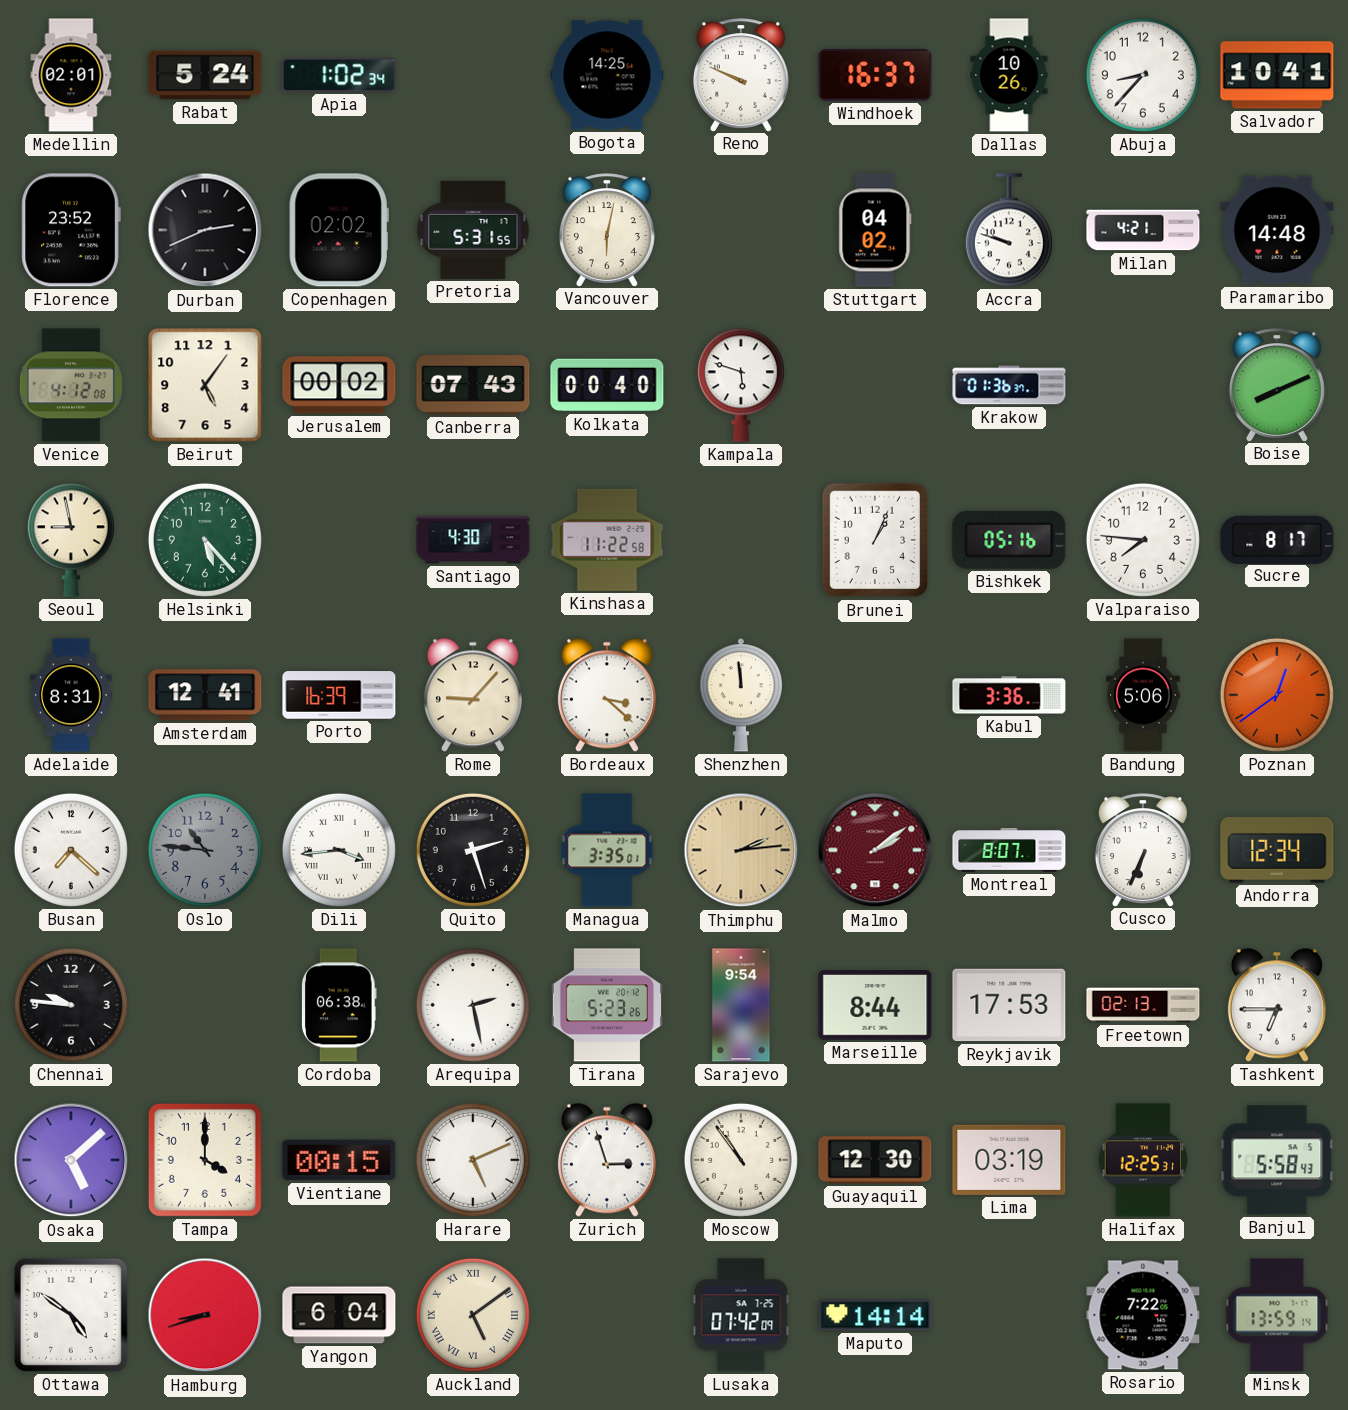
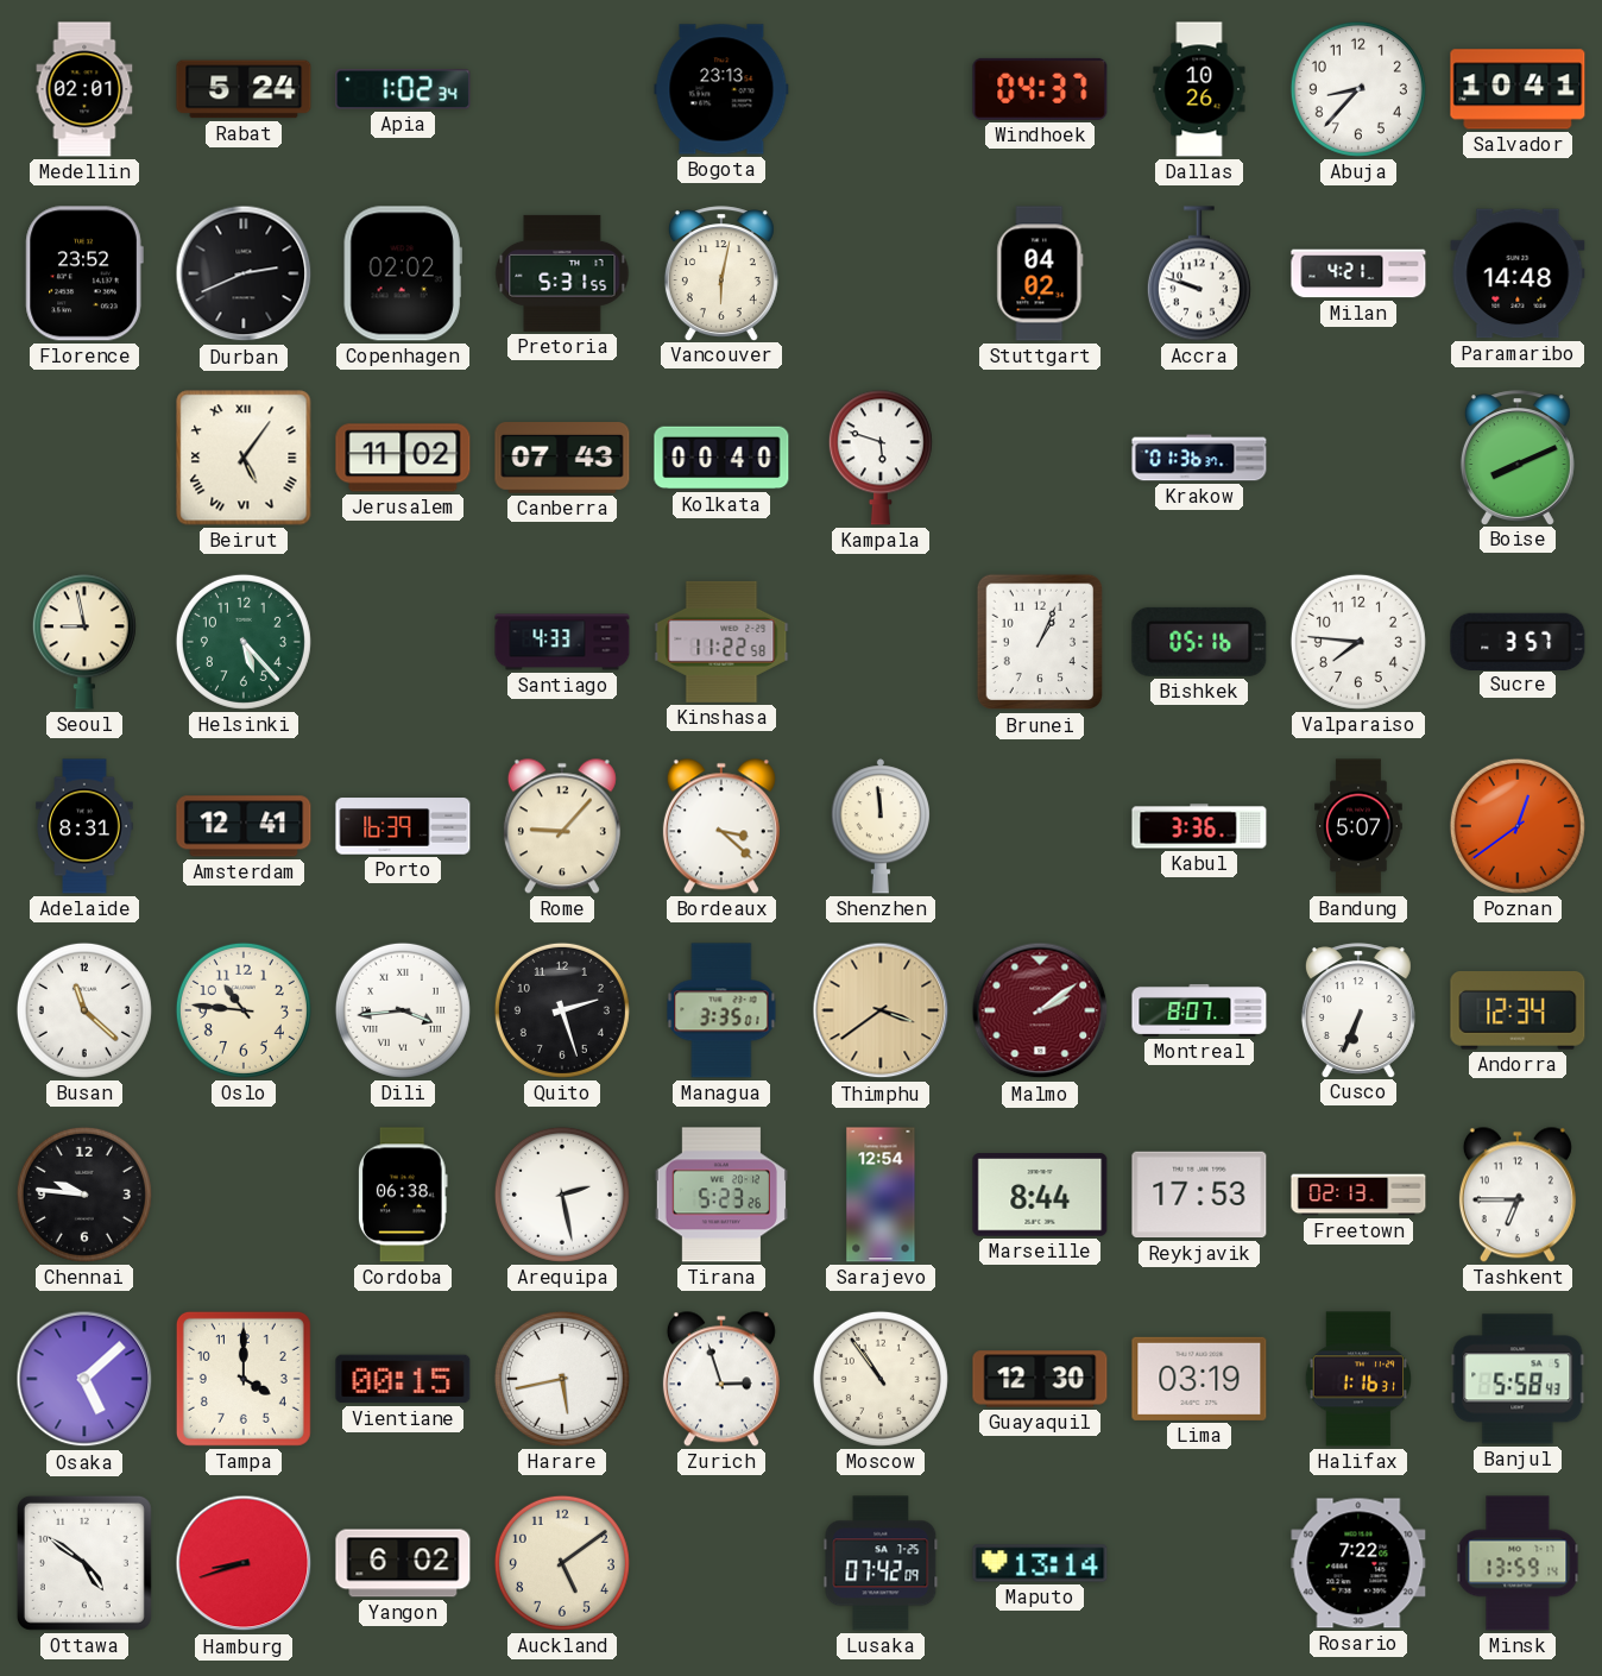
Bogota: 14:25 -> 23:13
Reno: 9:49 -> none
Windhoek: 16:37 -> 04:37
Venice: 4:12 -> none
Beirut numerals: Arabic -> Roman
Jerusalem: 00:02 -> 11:02
Santiago: 4:30 -> 4:33
Sucre: 8:17 -> 3:57
Bandung: 5:06 -> 5:07
Busan: 7:22 -> 11:22
Oslo dial: grey -> cream
Thimphu: 2:14 -> 3:39
Sarajevo: 9:54 -> 12:54
Harare: 5:11 -> 5:43
Halifax: 12:25 -> 1:16
Yangon: 6:04 -> 6:02
Auckland numerals: Roman -> Arabic
Maputo: 14:14 -> 13:14
